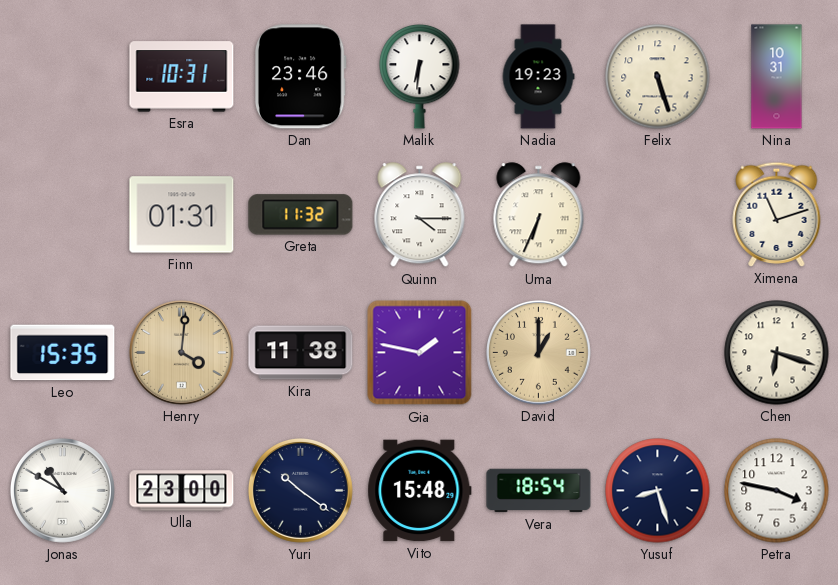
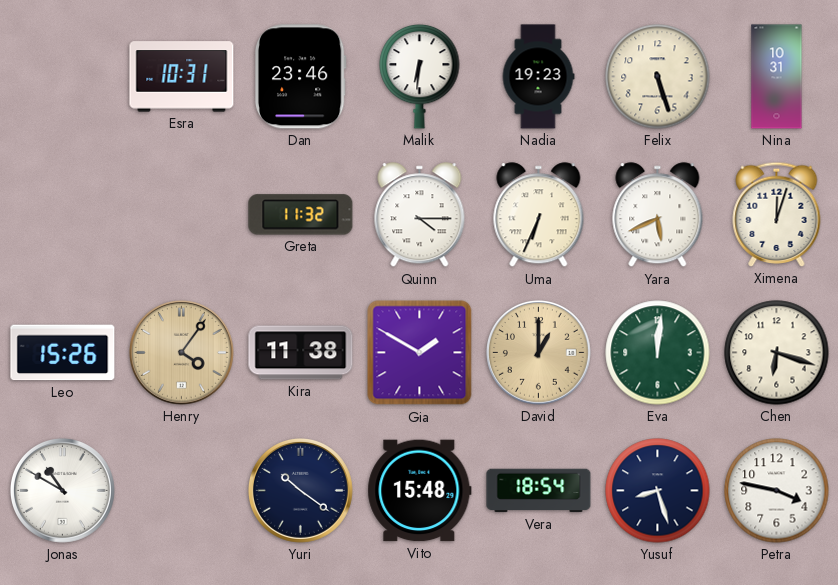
Finn: 01:31 -> none
Yara: none -> 5:41
Ximena: 11:12 -> 12:03
Leo: 15:35 -> 15:26
Henry: 4:01 -> 4:06
Gia: 1:47 -> 1:50
Eva: none -> 12:01
Ulla: 23:00 -> none
